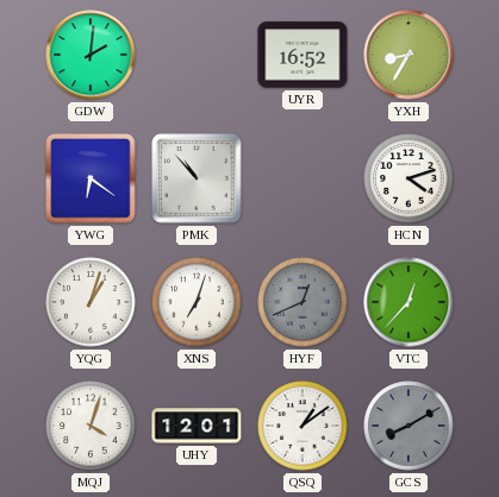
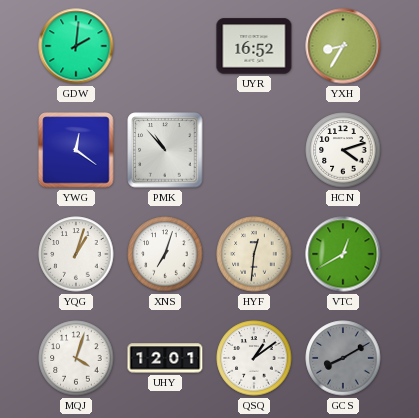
YWG: 6:21 -> 12:21
HYF: 12:41 -> 12:31
HYF dial: grey -> cream
VTC: 12:37 -> 12:40
